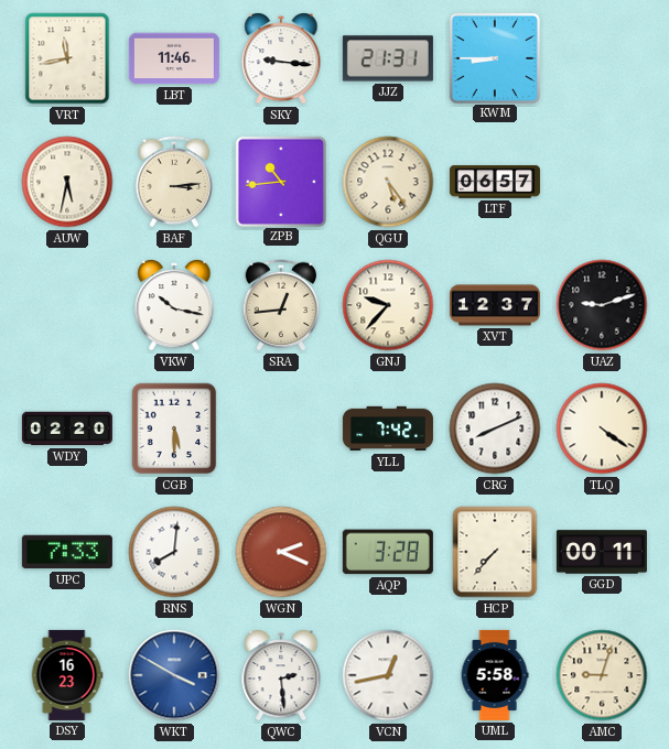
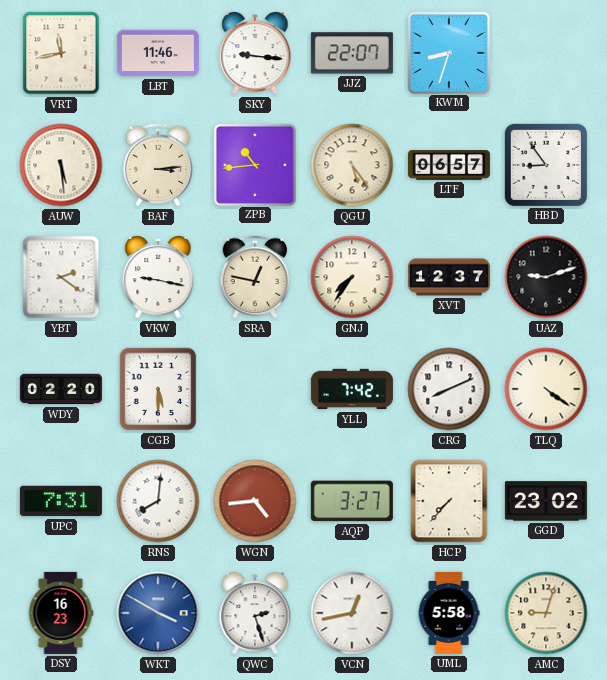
JJZ: 21:31 -> 22:07
KWM: 8:45 -> 8:33
AUW: 5:32 -> 5:29
HBD: none -> 8:54
YBT: none -> 2:21
VKW: 10:17 -> 9:17
SRA: 12:44 -> 12:47
GNJ: 9:37 -> 7:36
UPC: 7:33 -> 7:31
WGN: 2:19 -> 4:44
AQP: 3:28 -> 3:27
GGD: 00:11 -> 23:02
QWC: 2:29 -> 2:27
